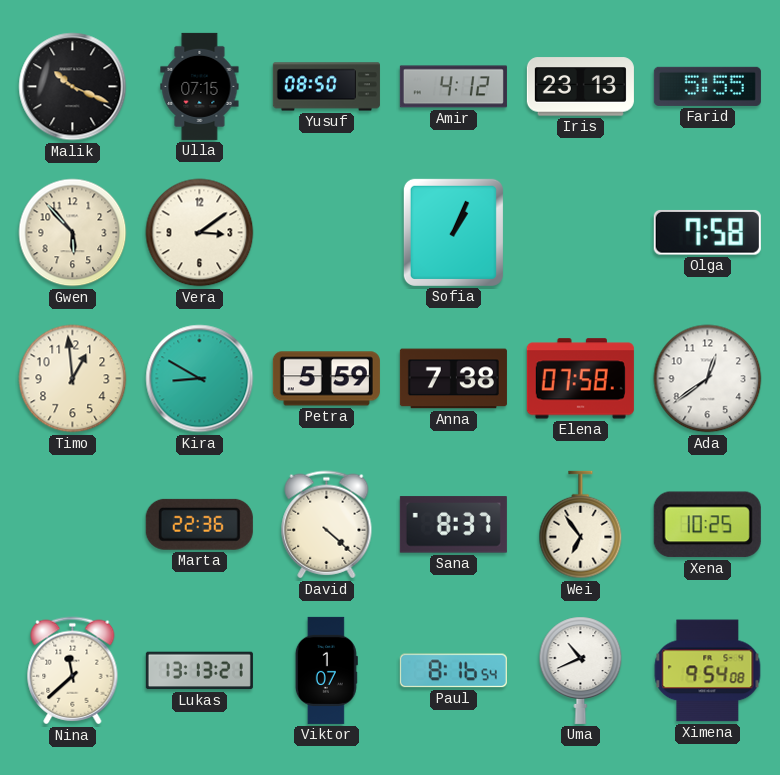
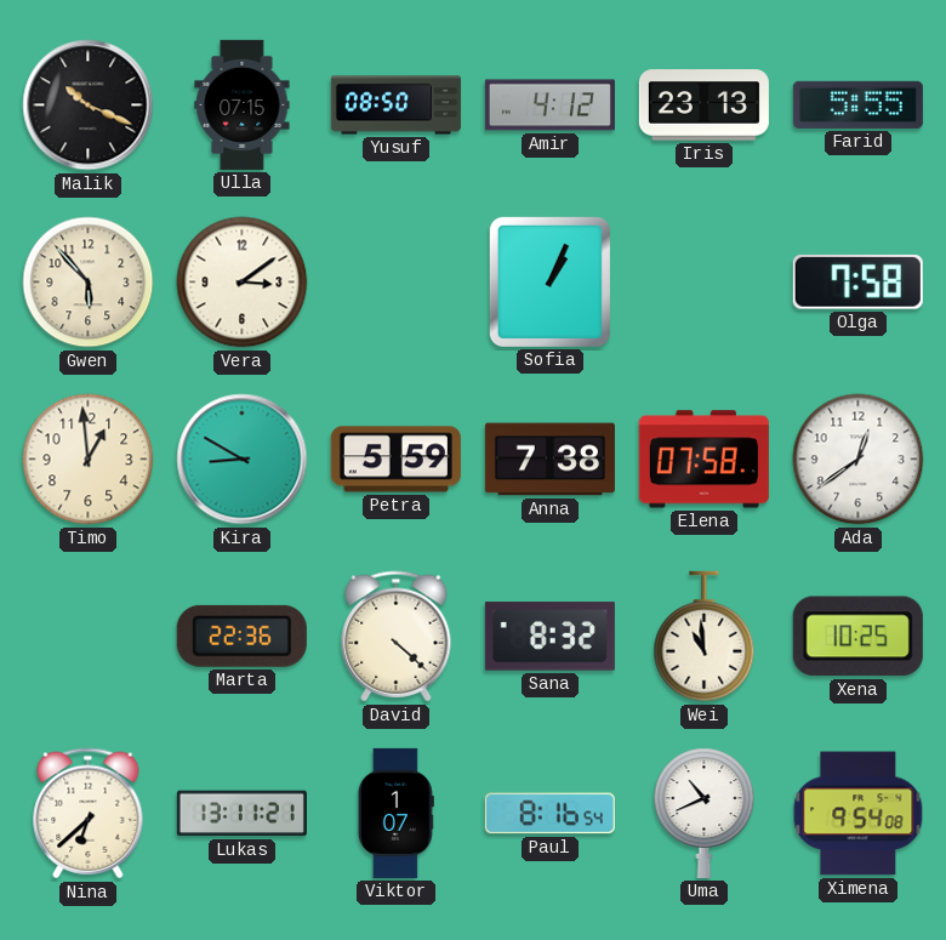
Sana: 8:37 -> 8:32
Wei: 6:54 -> 10:59
Nina: 11:38 -> 6:38
Lukas: 13:13 -> 13:11
